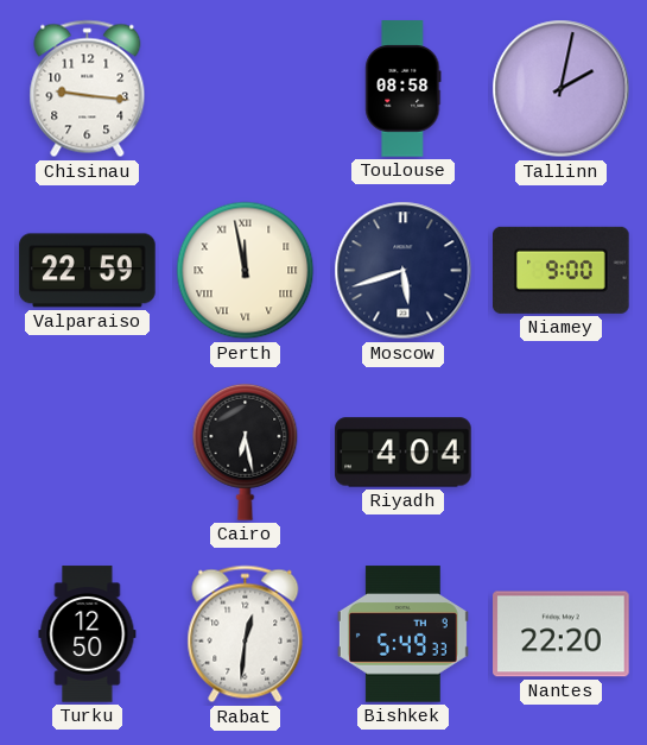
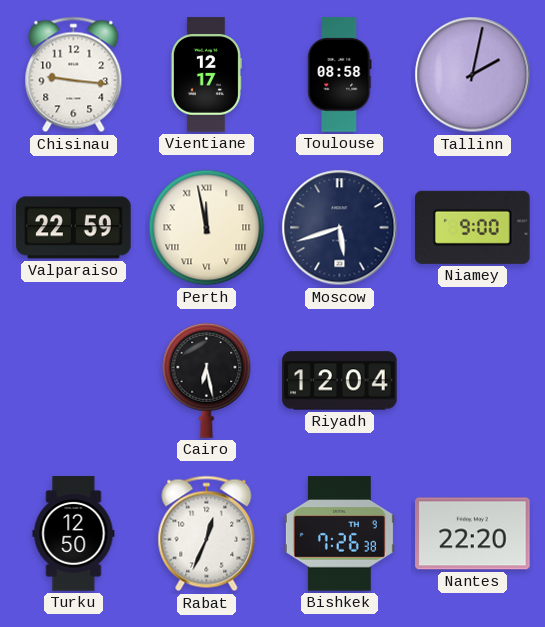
Vientiane: none -> 12:17
Riyadh: 4:04 -> 12:04
Rabat: 12:31 -> 12:34
Bishkek: 5:49 -> 7:26
